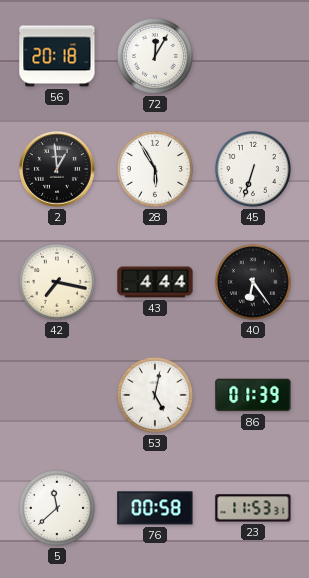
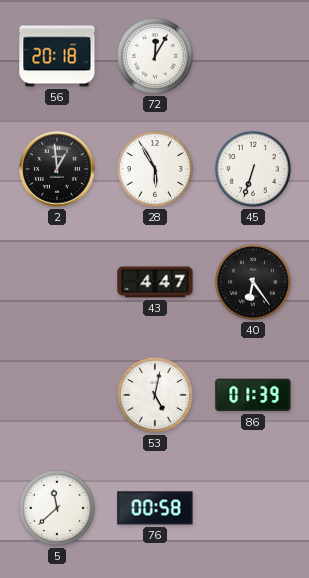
42: 7:17 -> none
43: 4:44 -> 4:47
23: 11:53 -> none
